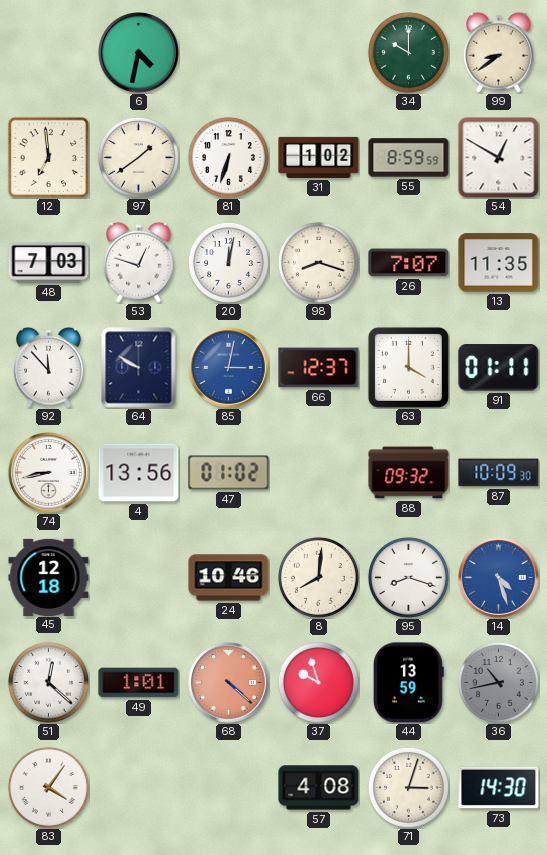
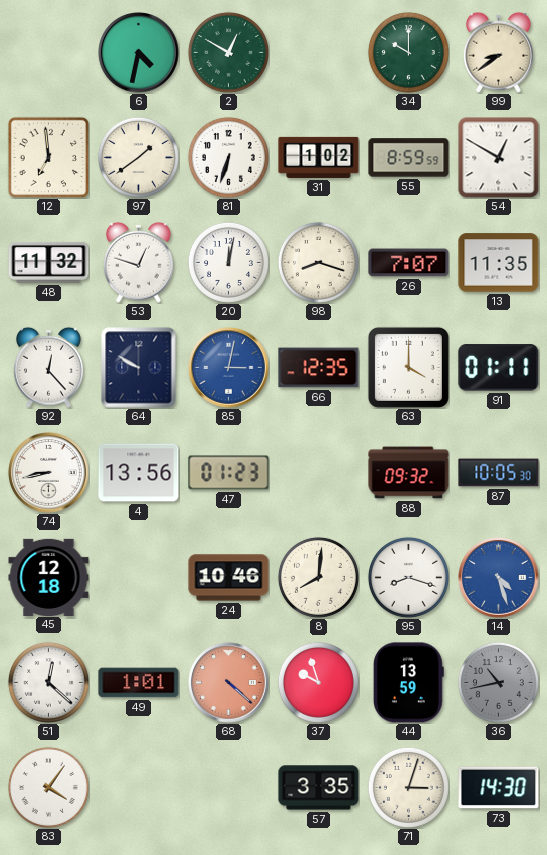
2: none -> 12:50
48: 7:03 -> 11:32
92: 11:53 -> 12:23
66: 12:37 -> 12:35
47: 01:02 -> 01:23
87: 10:09 -> 10:05
57: 4:08 -> 3:35
